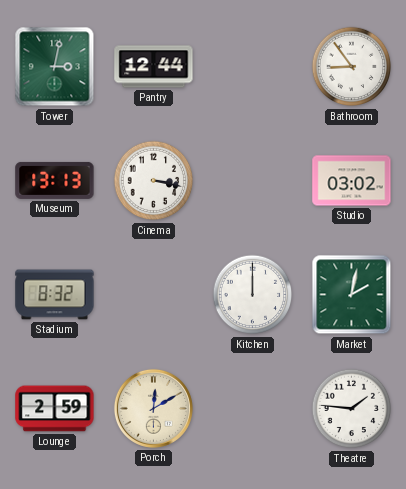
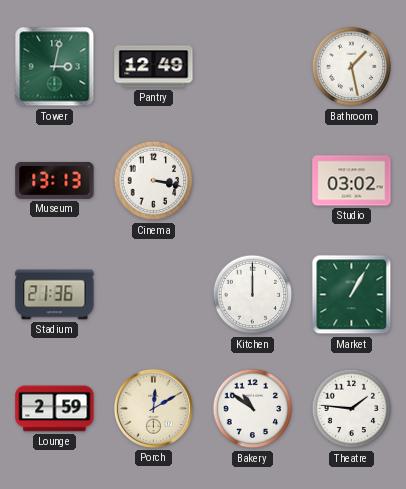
Pantry: 12:44 -> 12:49
Bathroom: 8:54 -> 1:28
Stadium: 8:32 -> 21:36
Market: 2:02 -> 1:05
Bakery: none -> 10:51
